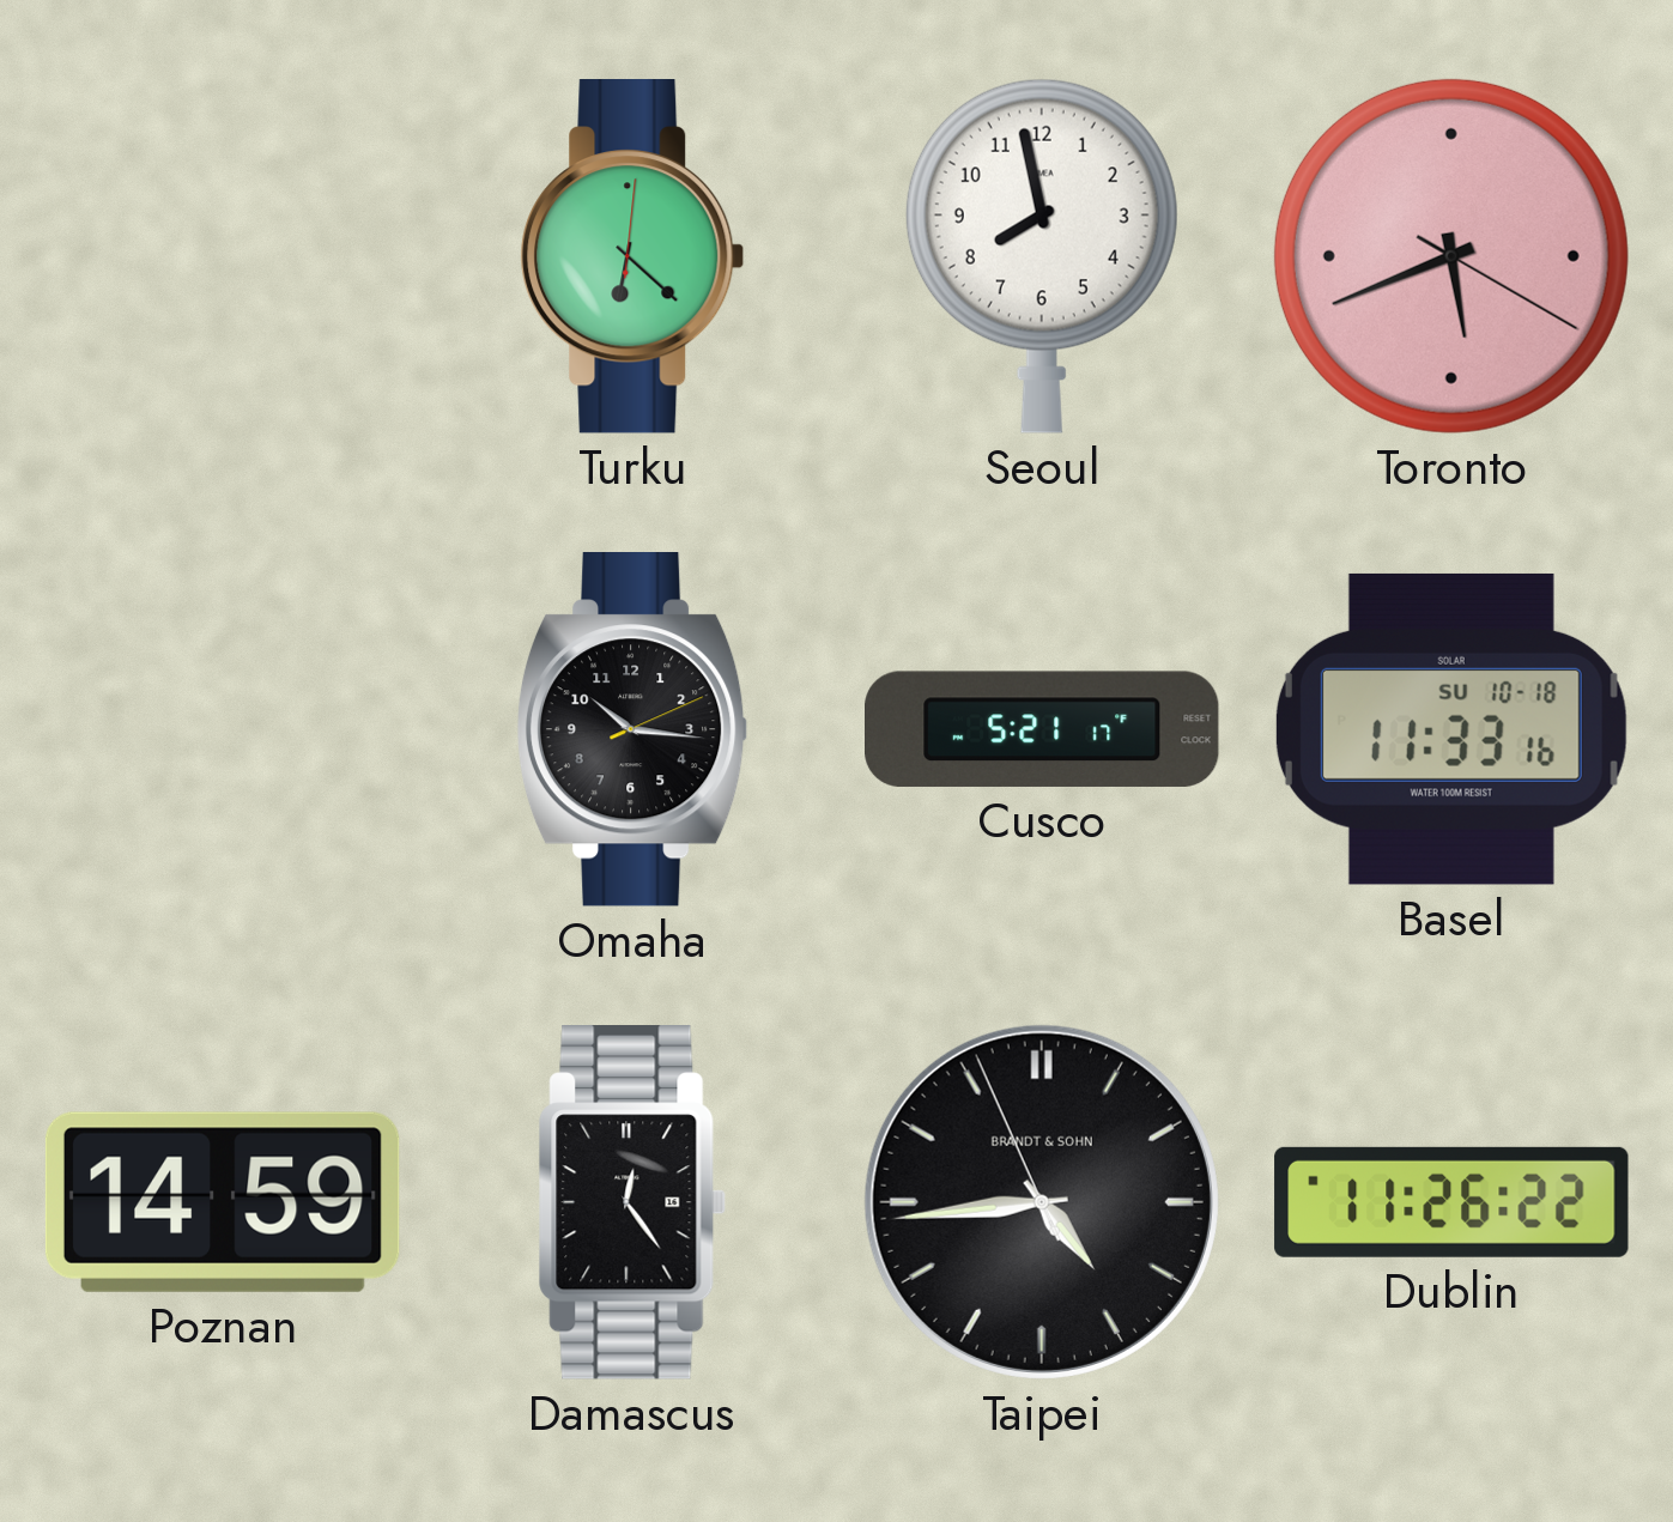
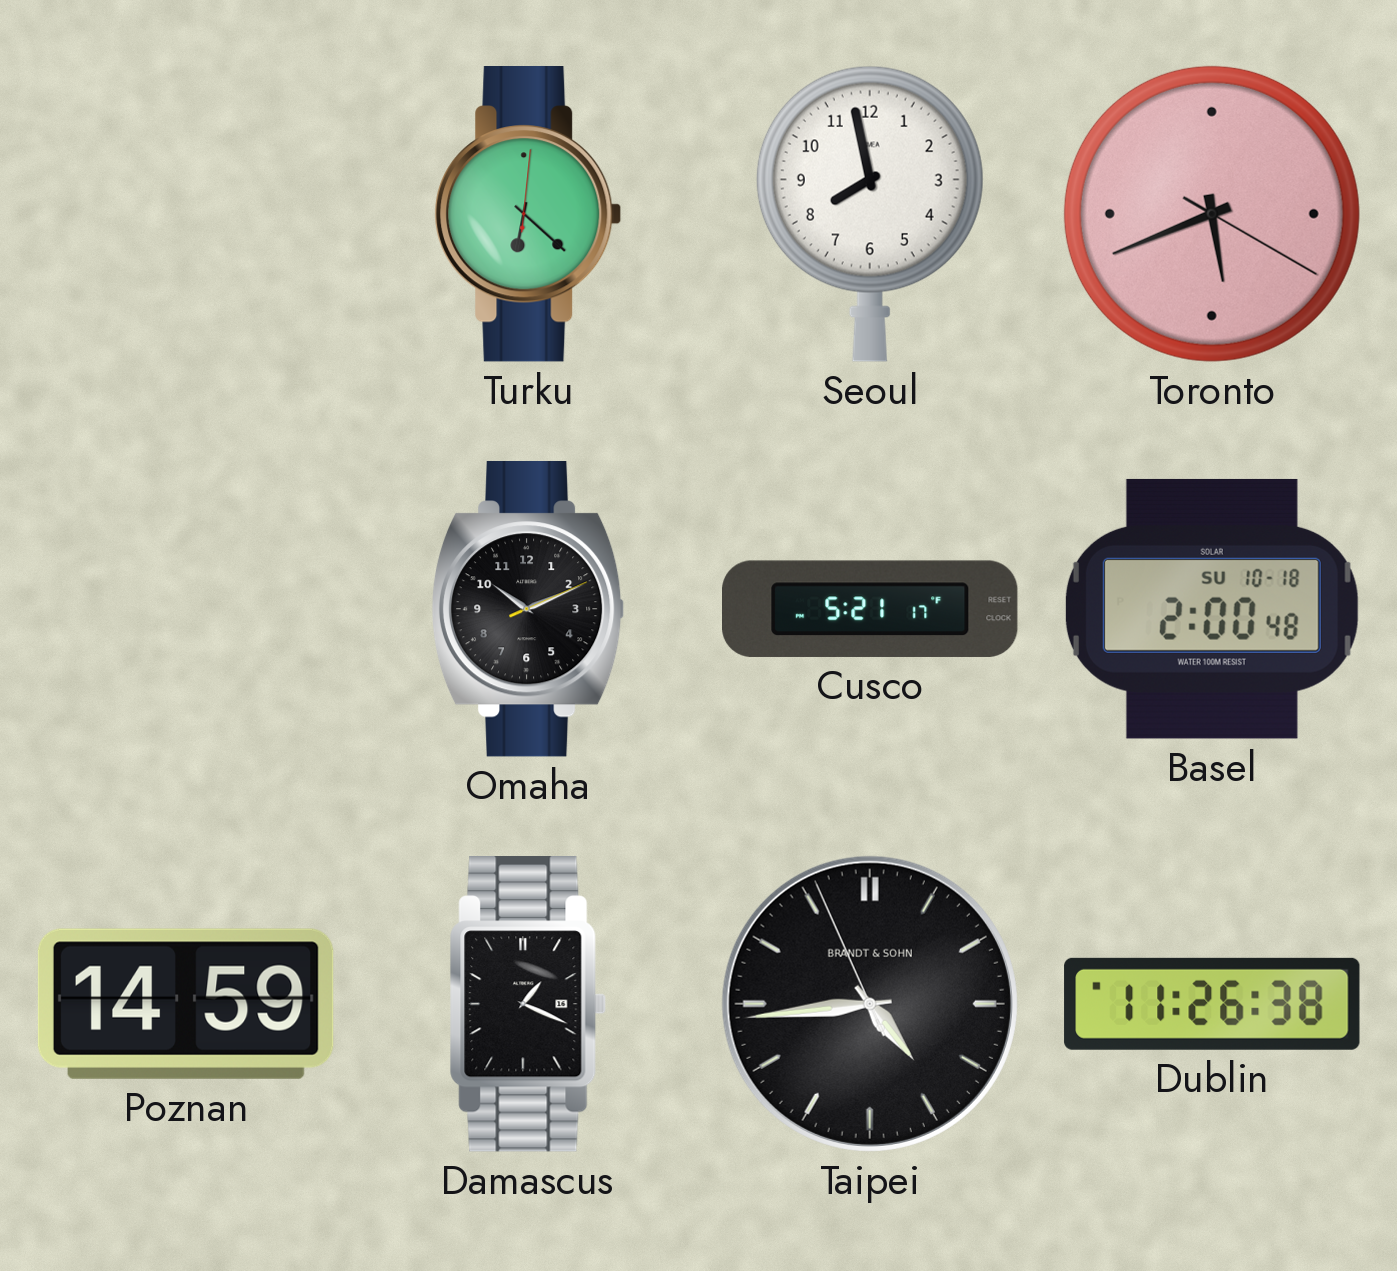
Omaha: 10:16 -> 10:11
Basel: 11:33 -> 2:00
Damascus: 12:24 -> 1:19
Dublin: 11:26:22 -> 11:26:38
